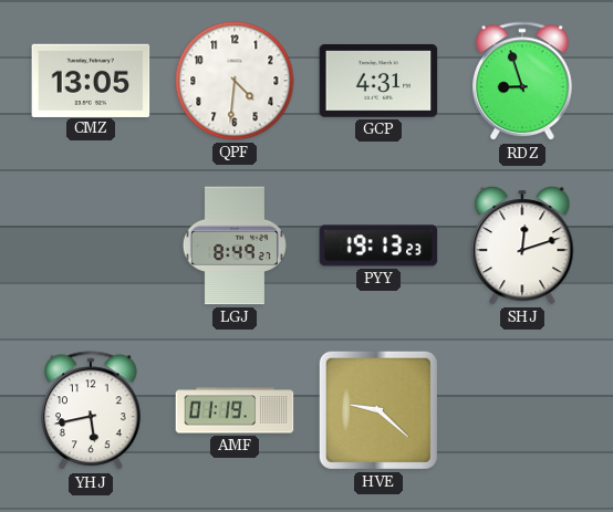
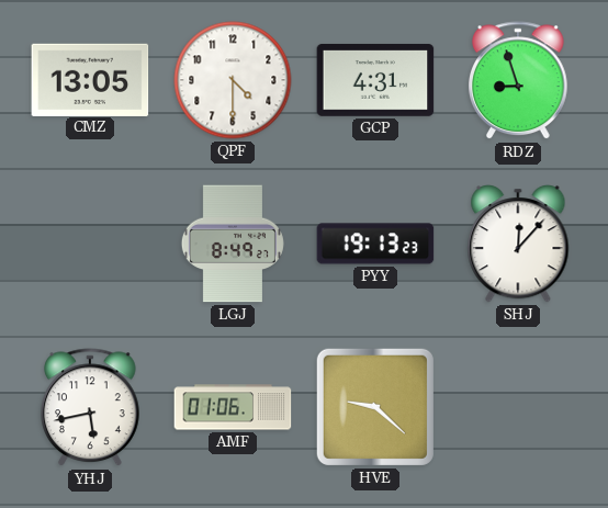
QPF: 4:31 -> 4:30
SHJ: 12:12 -> 12:07
AMF: 01:19 -> 01:06
